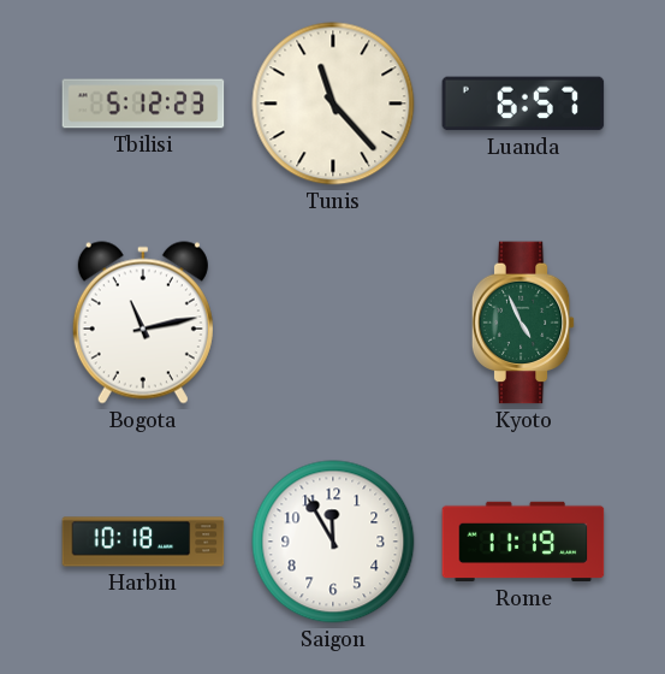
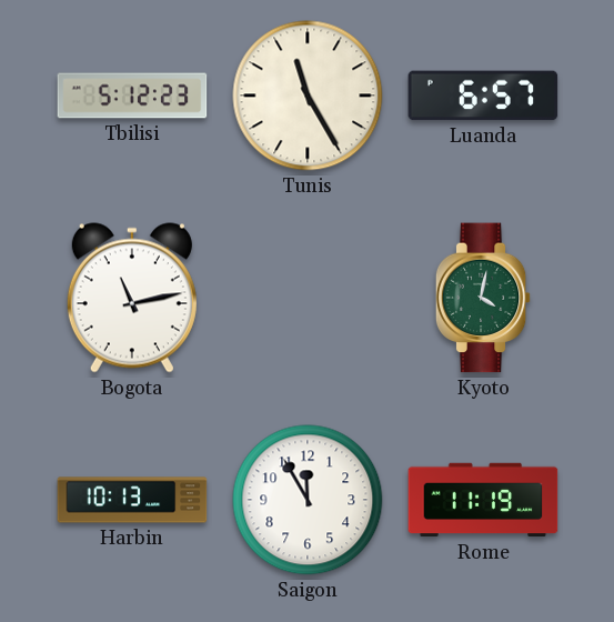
Tunis: 11:23 -> 11:25
Kyoto: 4:56 -> 4:02
Harbin: 10:18 -> 10:13
